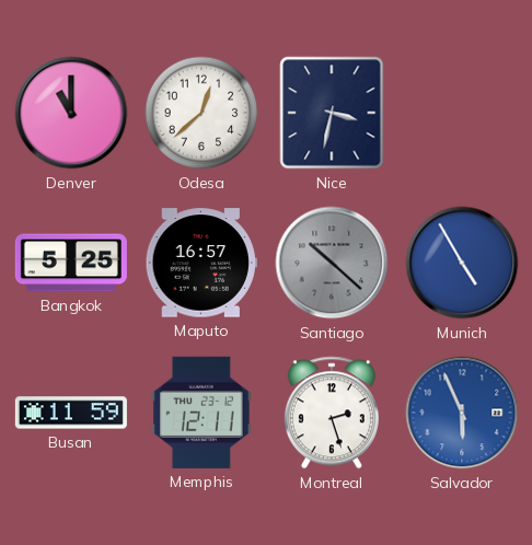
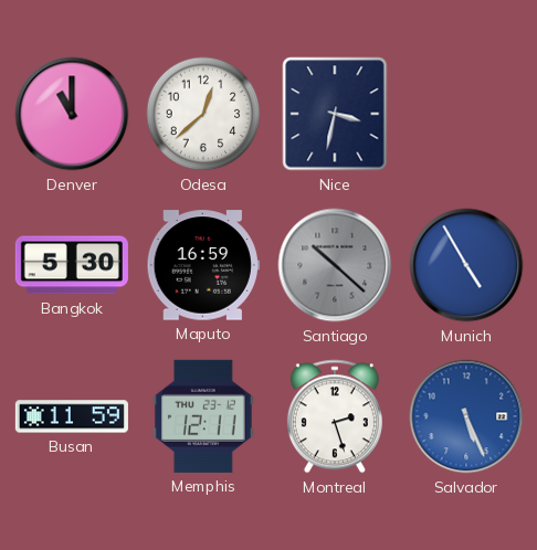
Bangkok: 5:25 -> 5:30
Maputo: 16:57 -> 16:59
Salvador: 5:56 -> 5:26
